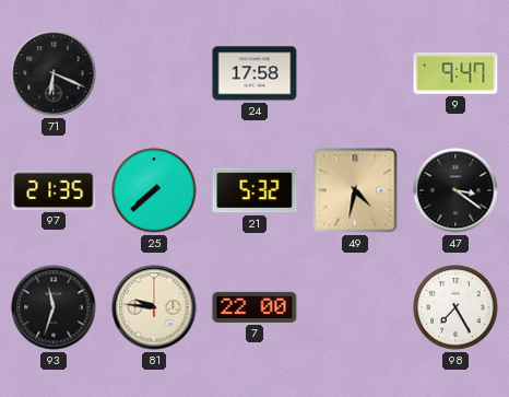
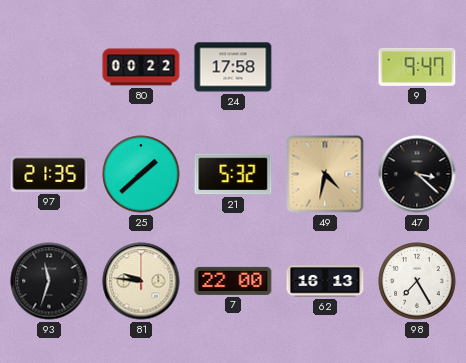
71: 6:19 -> none
80: none -> 00:22
25: 7:38 -> 1:38
47: 3:21 -> 3:22
62: none -> 16:13
